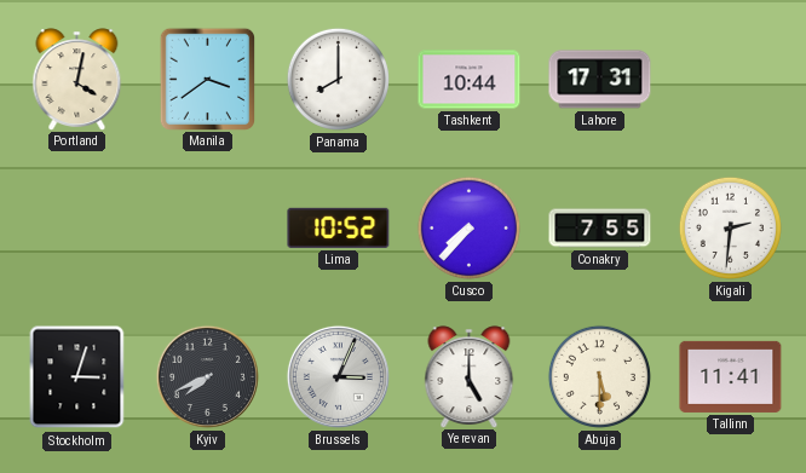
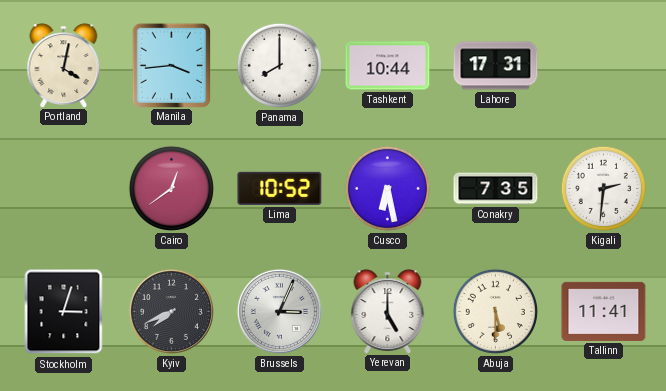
Manila: 3:39 -> 3:44
Cairo: none -> 12:39
Cusco: 7:37 -> 6:28
Conakry: 7:55 -> 7:35
